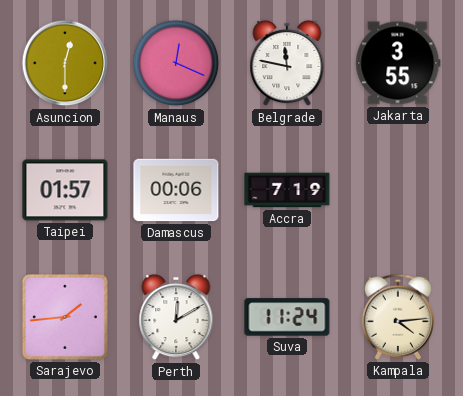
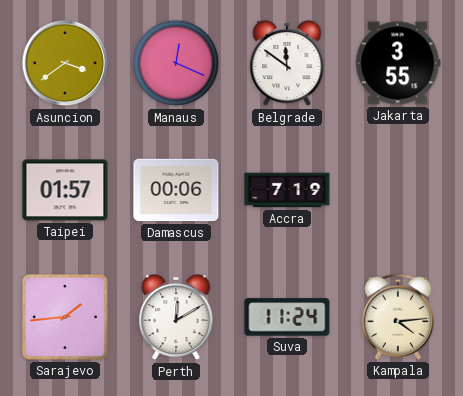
Asuncion: 12:30 -> 3:39
Belgrade: 11:47 -> 11:51
